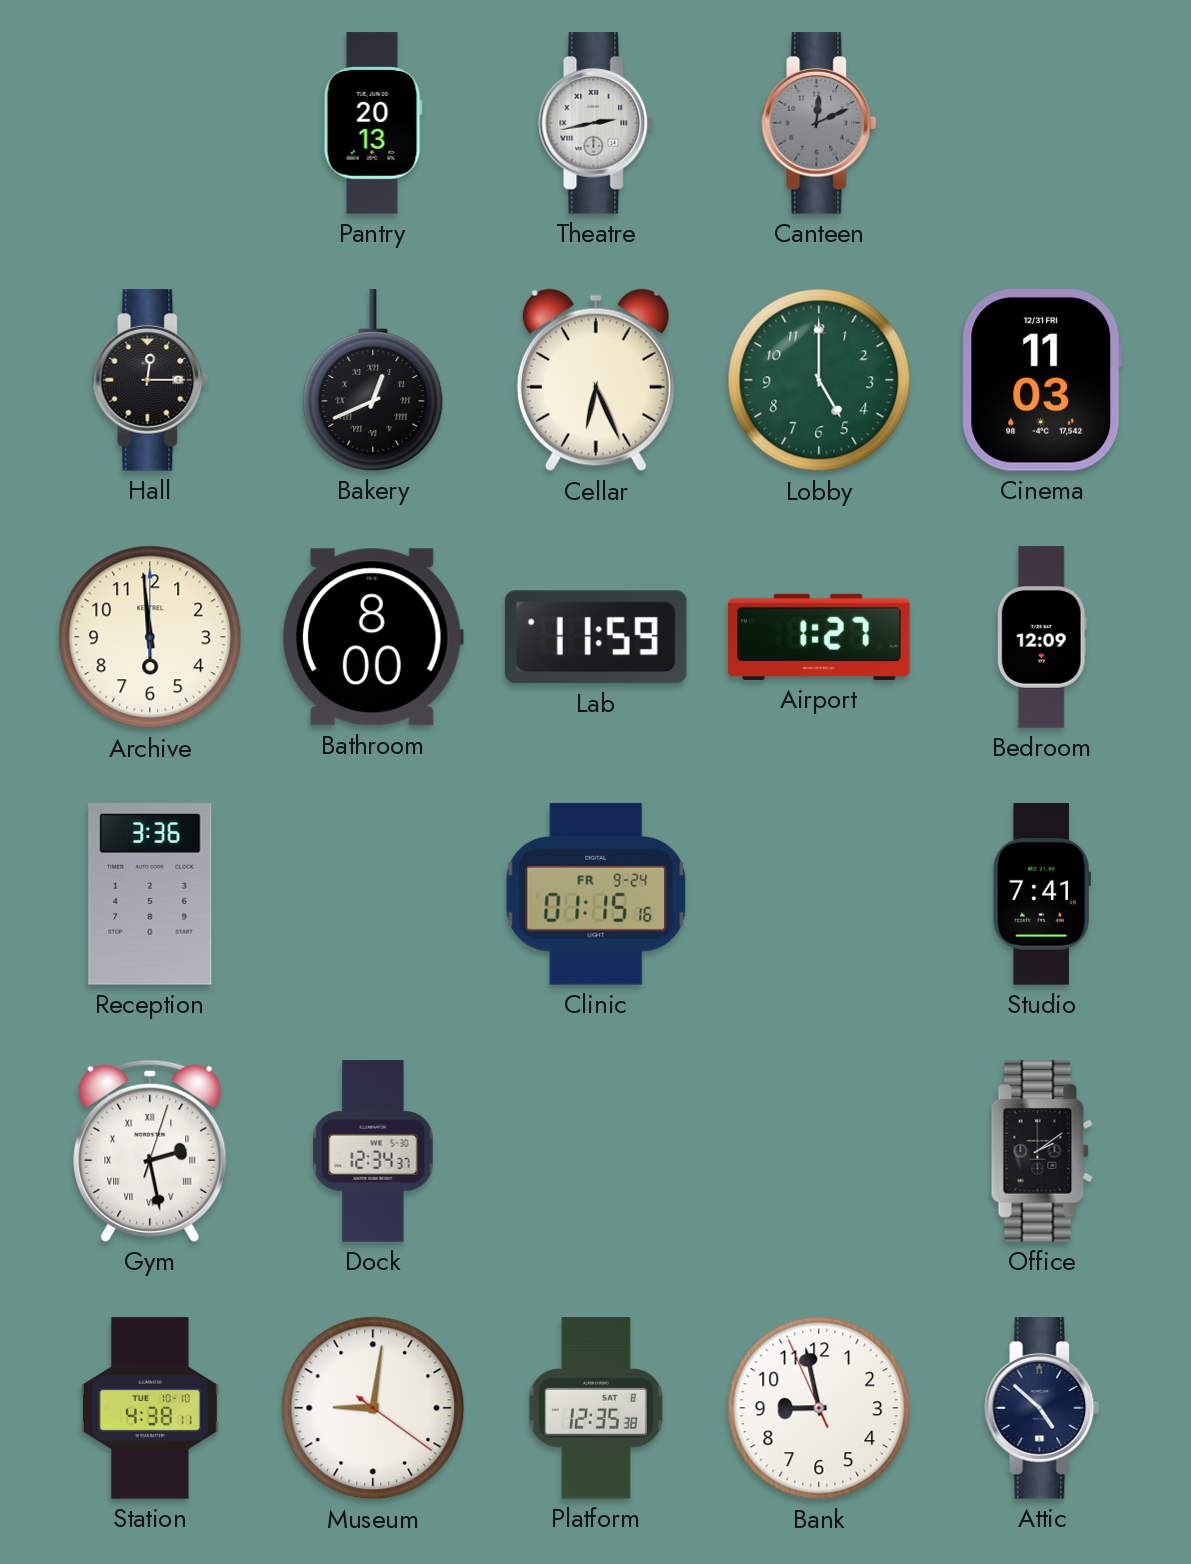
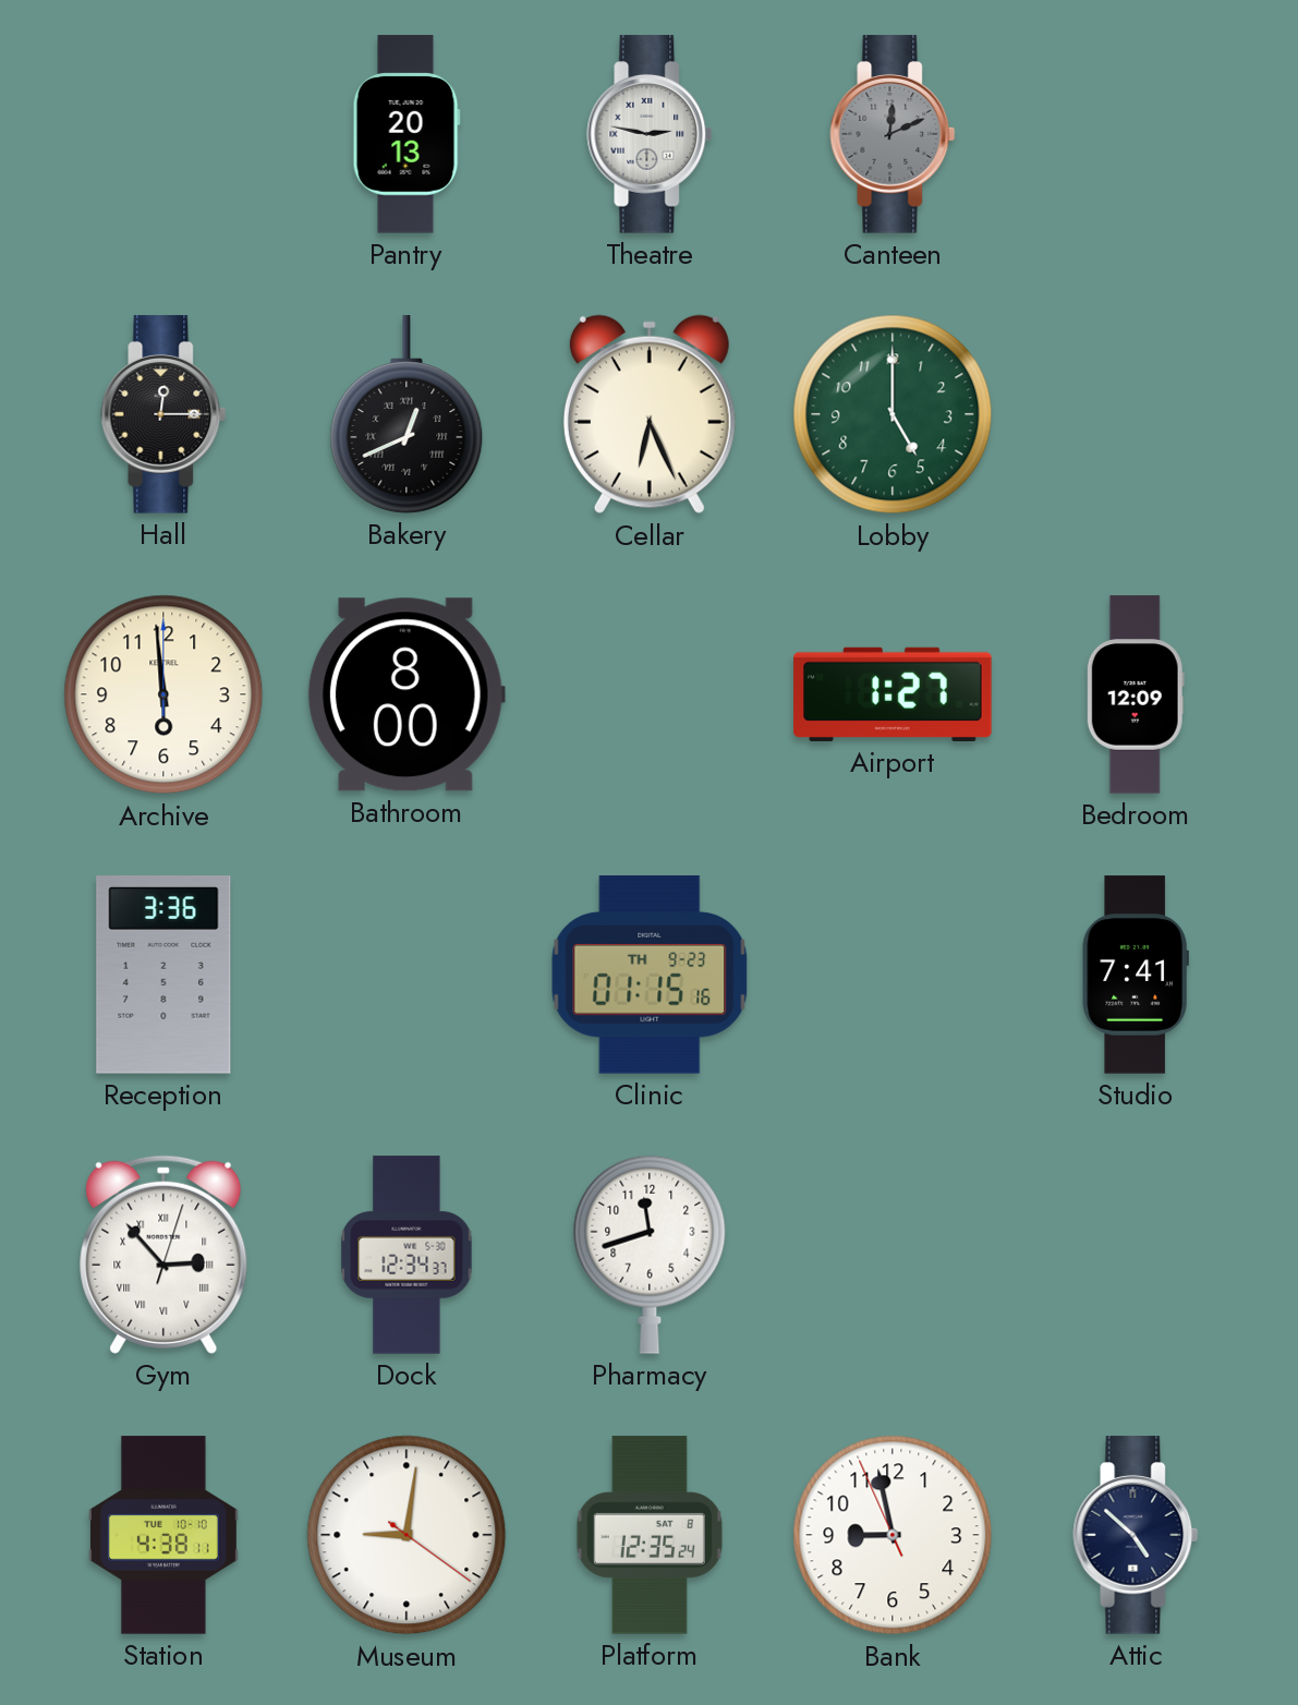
Theatre: 2:43 -> 2:47
Cinema: 11:03 -> none
Lab: 11:59 -> none
Clinic date: FR 9-24 -> TH 9-23
Gym: 2:28 -> 2:53
Pharmacy: none -> 11:42
Office: 2:09 -> none
Platform: 12:35:38 -> 12:35:24
